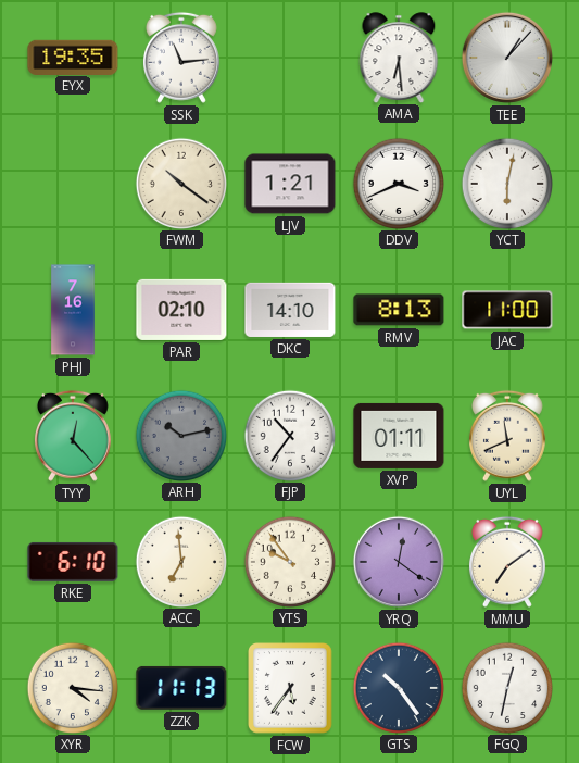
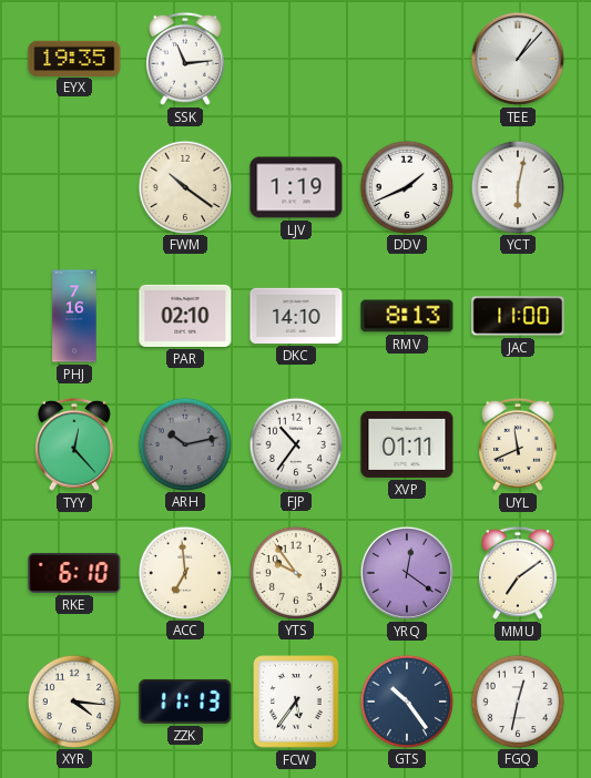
AMA: 6:29 -> none
LJV: 1:21 -> 1:19
DDV: 3:41 -> 1:41
